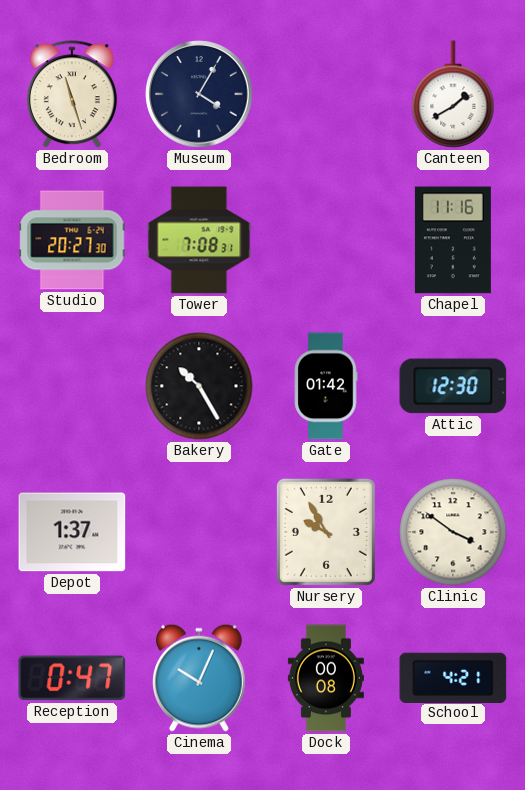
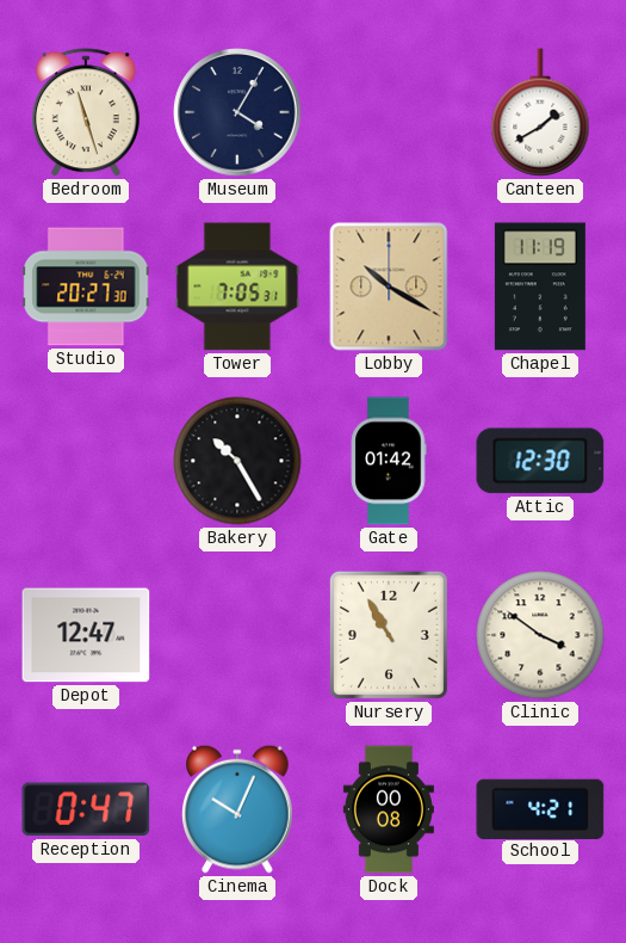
Tower: 7:08 -> 7:05
Lobby: none -> 10:20
Chapel: 11:16 -> 11:19
Depot: 1:37 -> 12:47
Nursery: 9:55 -> 10:55
